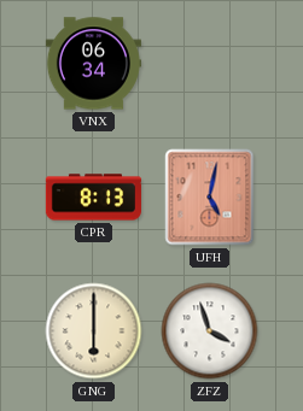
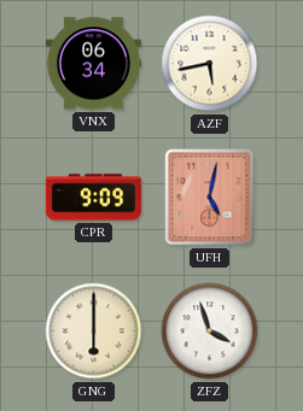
AZF: none -> 5:43
CPR: 8:13 -> 9:09
